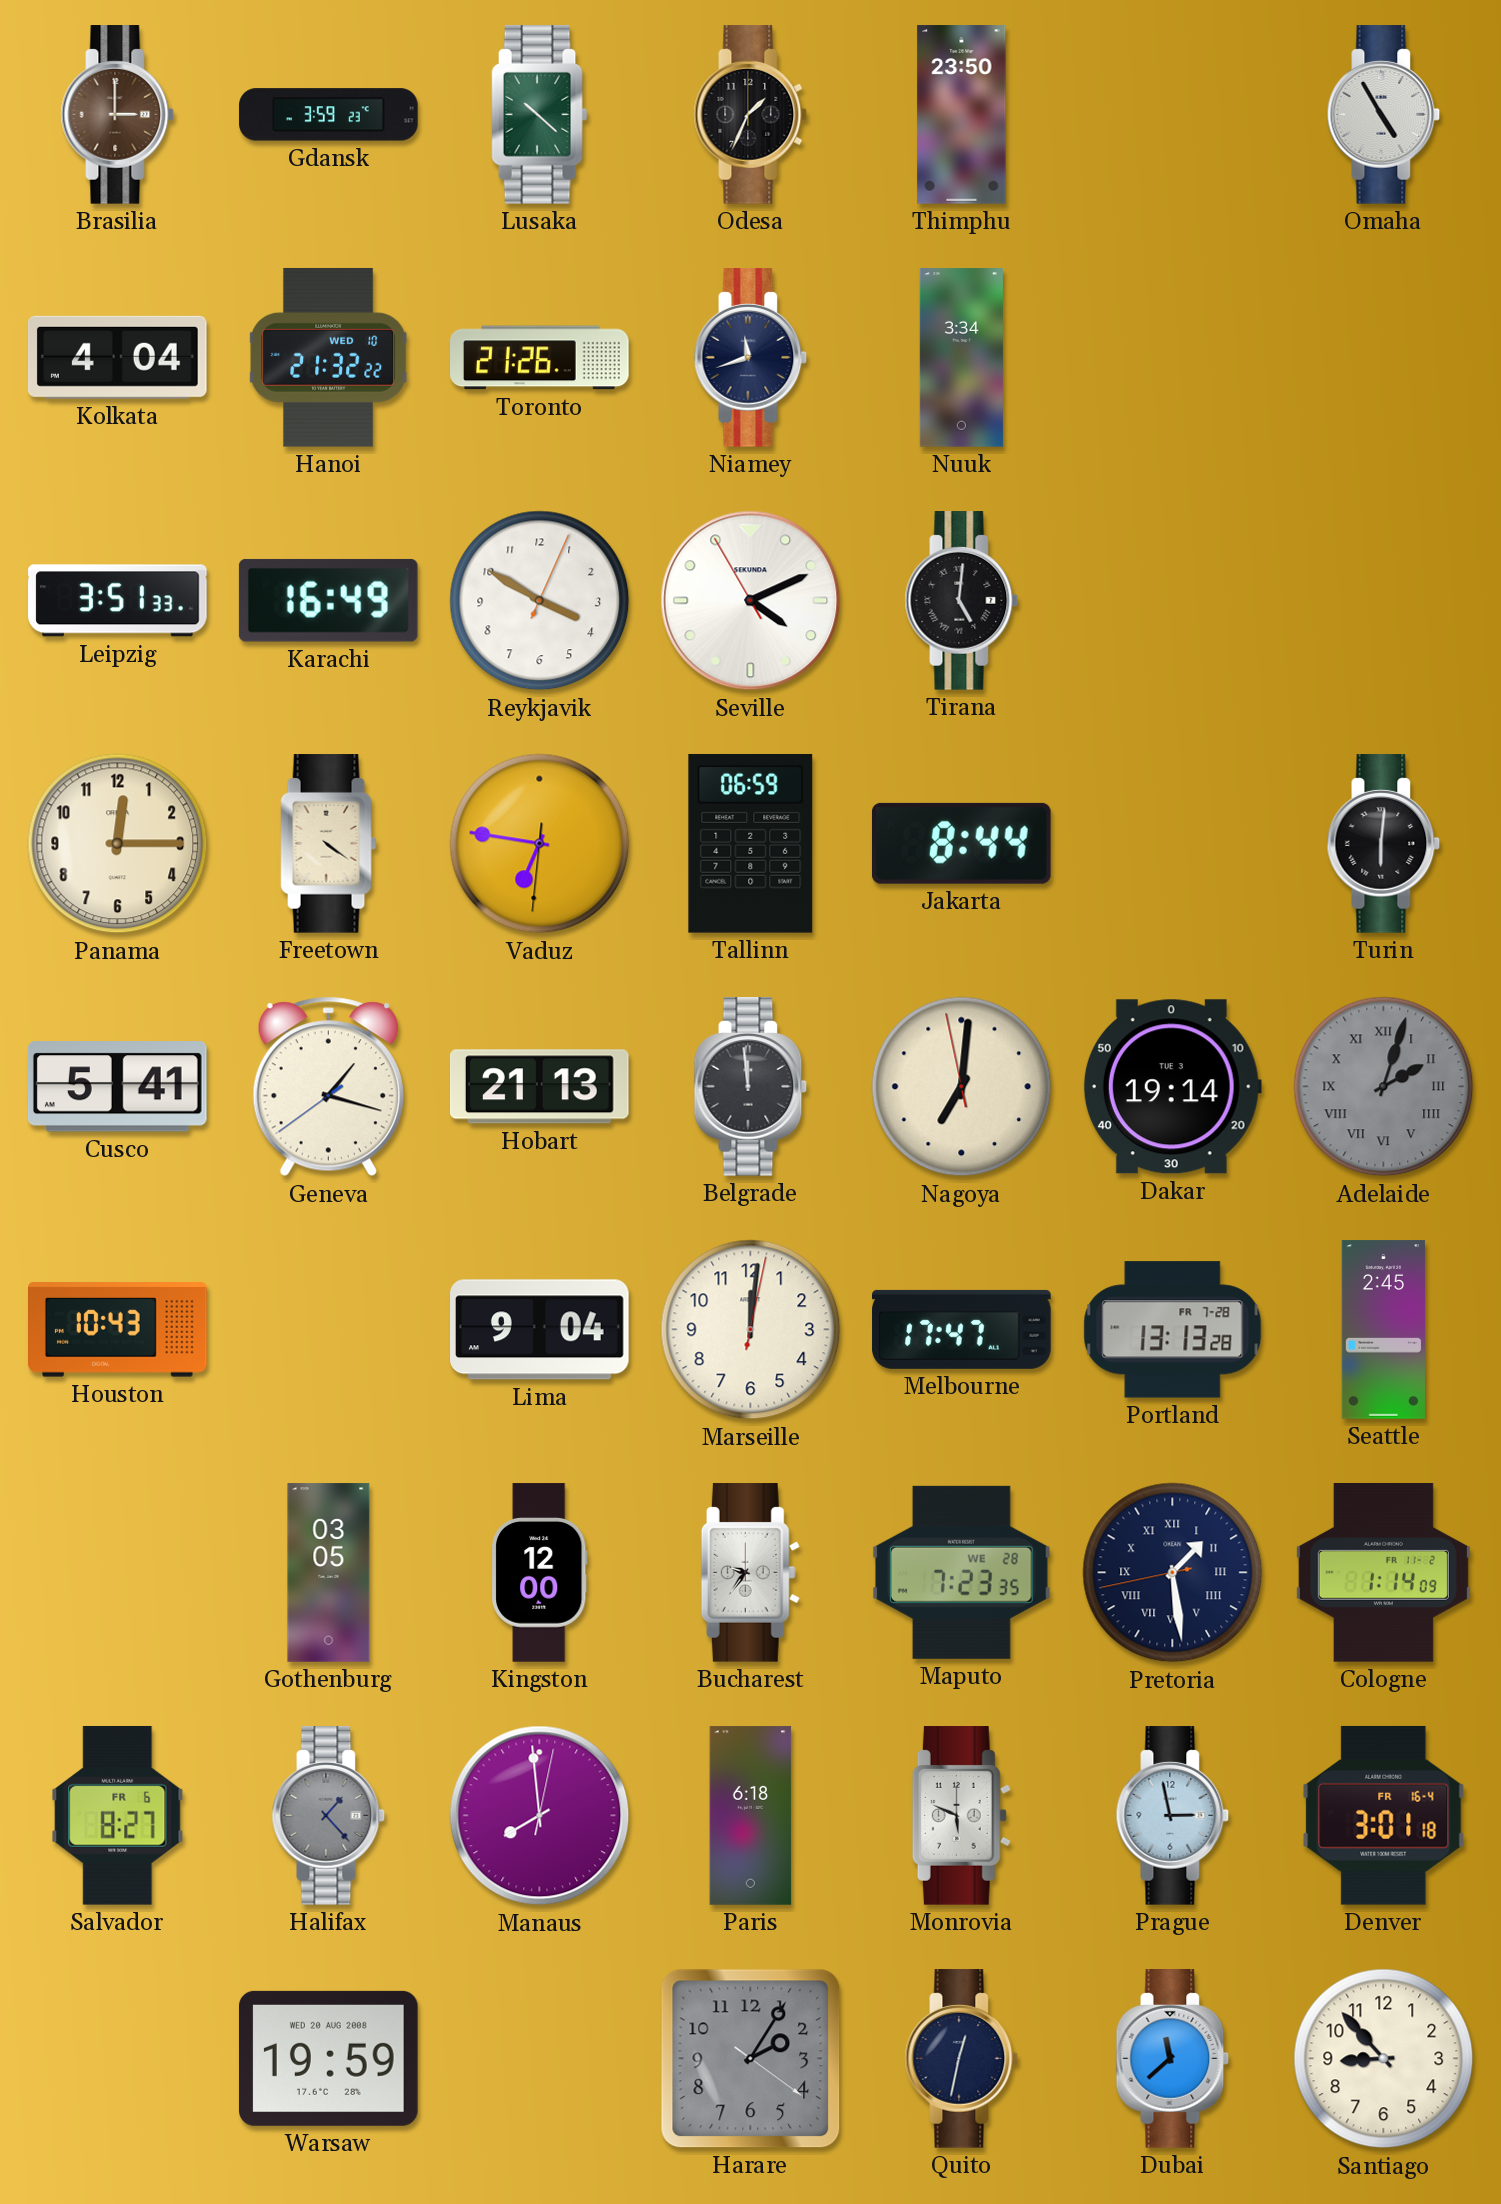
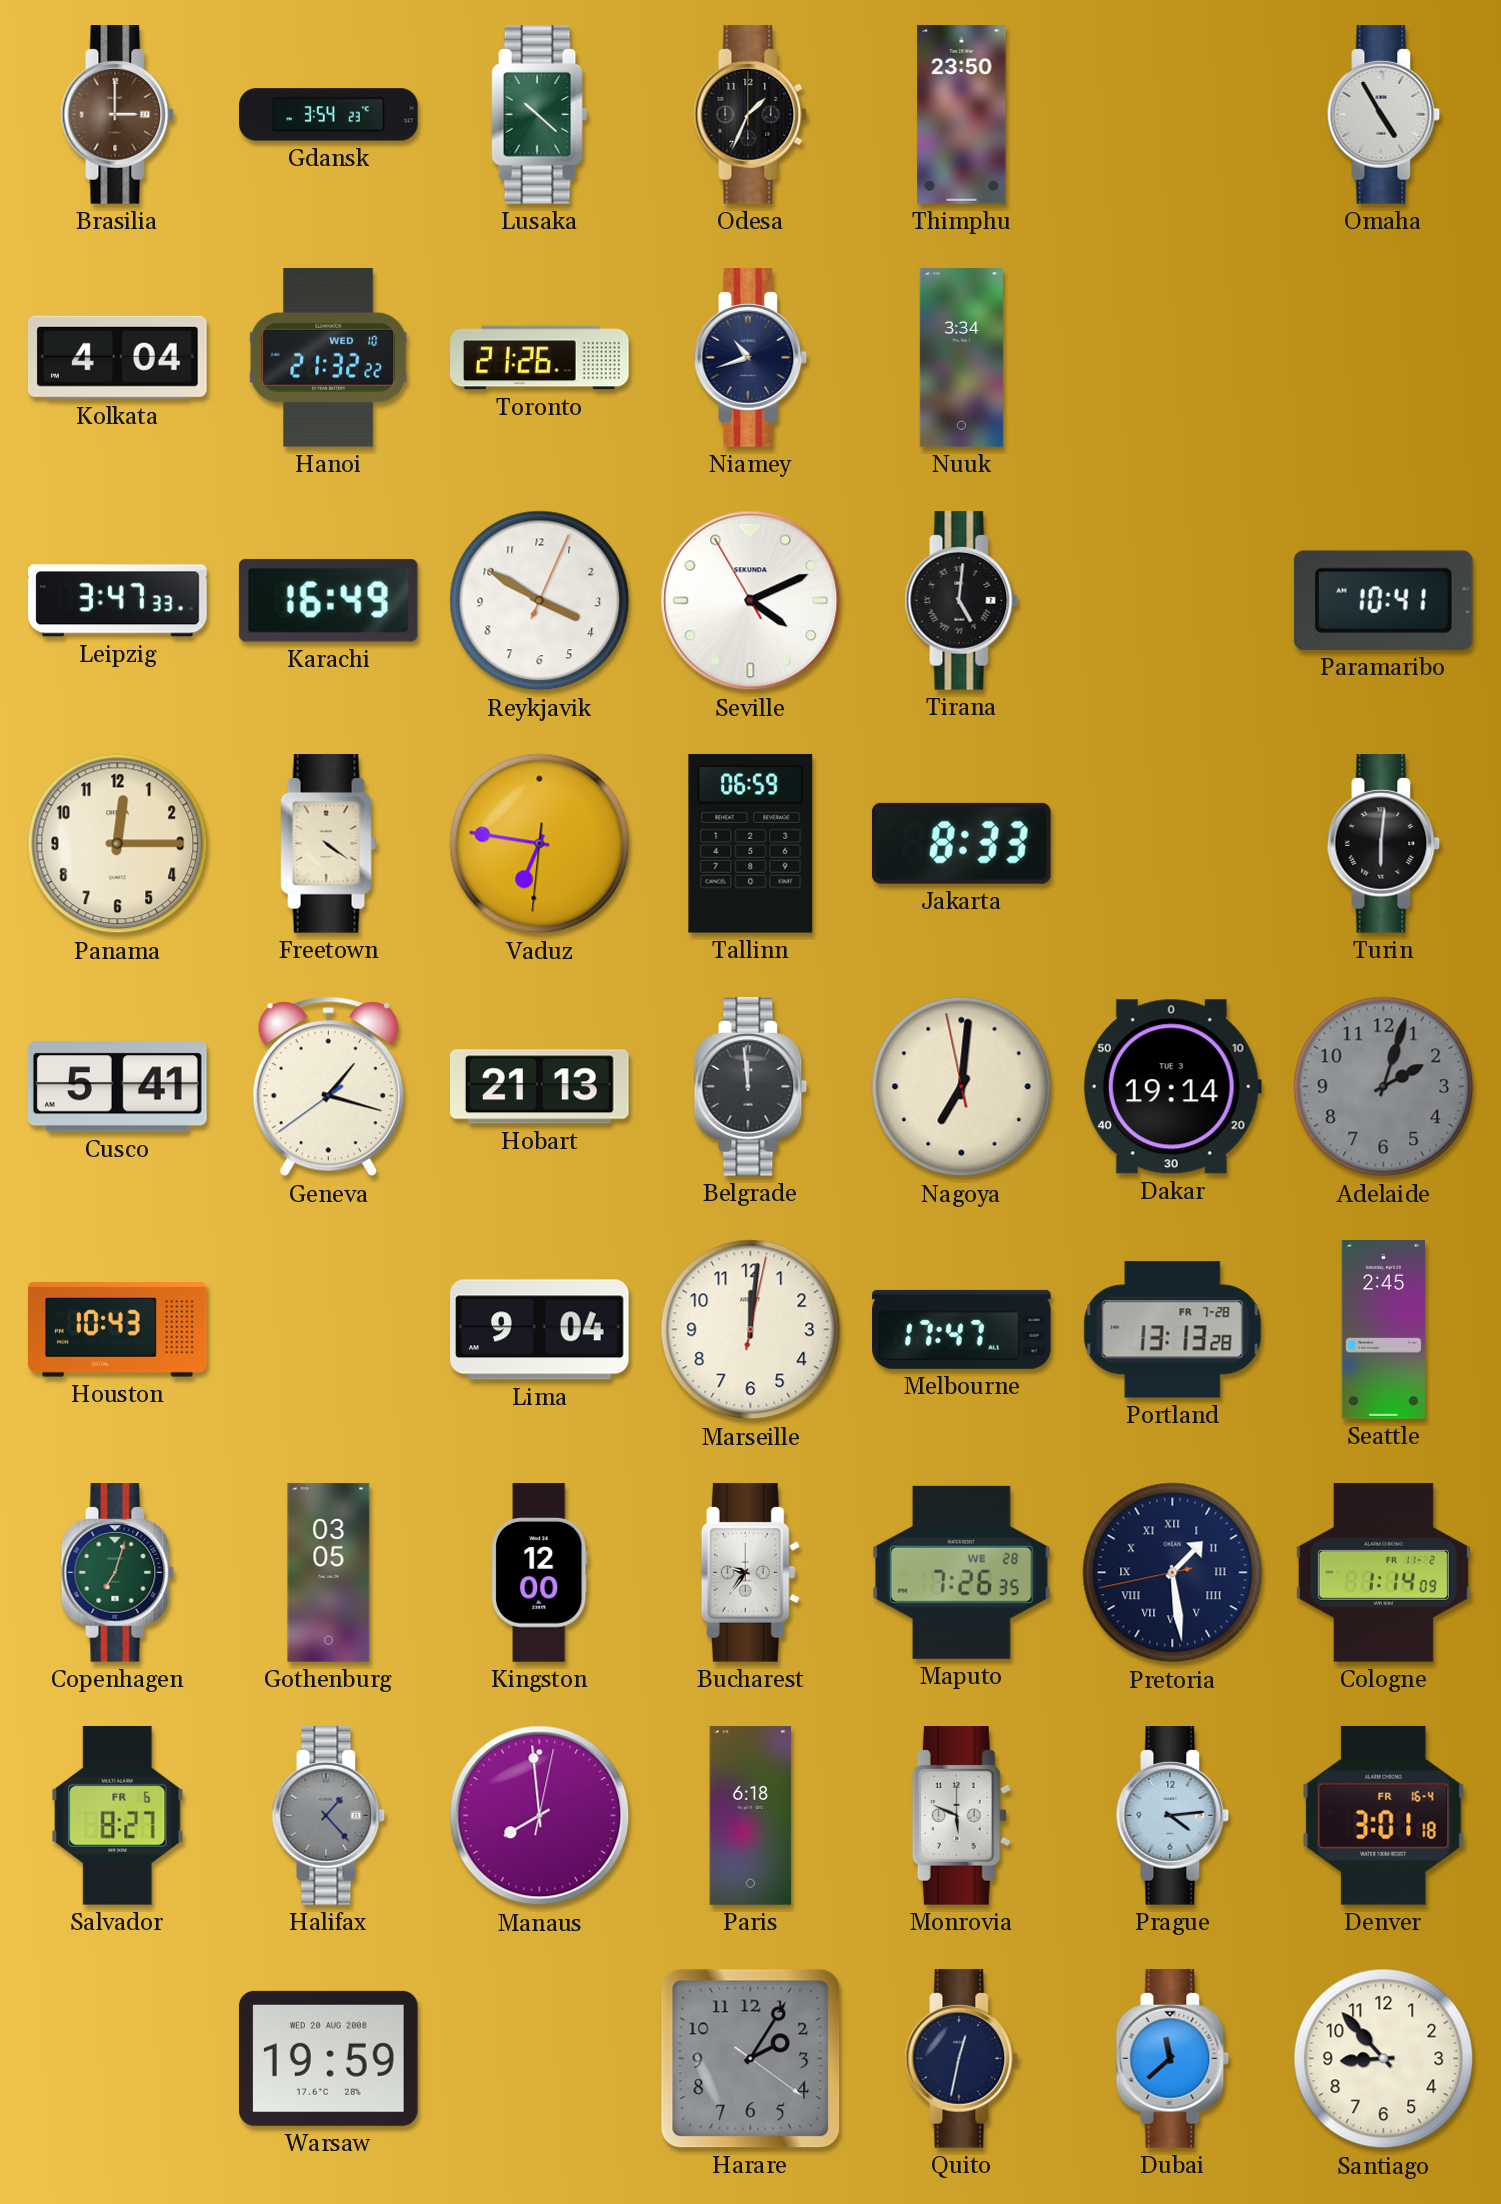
Gdansk: 3:59 -> 3:54
Niamey: 11:42 -> 10:42
Leipzig: 3:51 -> 3:47
Paramaribo: none -> 10:41
Jakarta: 8:44 -> 8:33
Adelaide numerals: Roman -> Arabic
Copenhagen: none -> 7:03
Maputo: 7:23 -> 7:26
Prague: 2:58 -> 4:14
